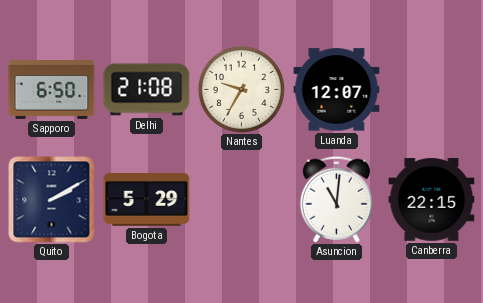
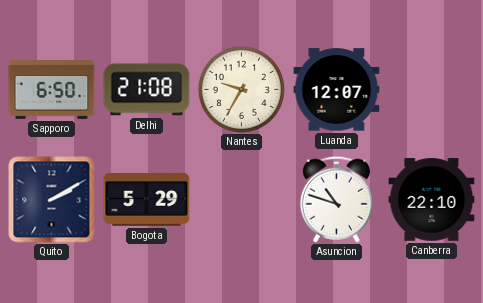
Asuncion: 11:01 -> 10:48
Canberra: 22:15 -> 22:10
